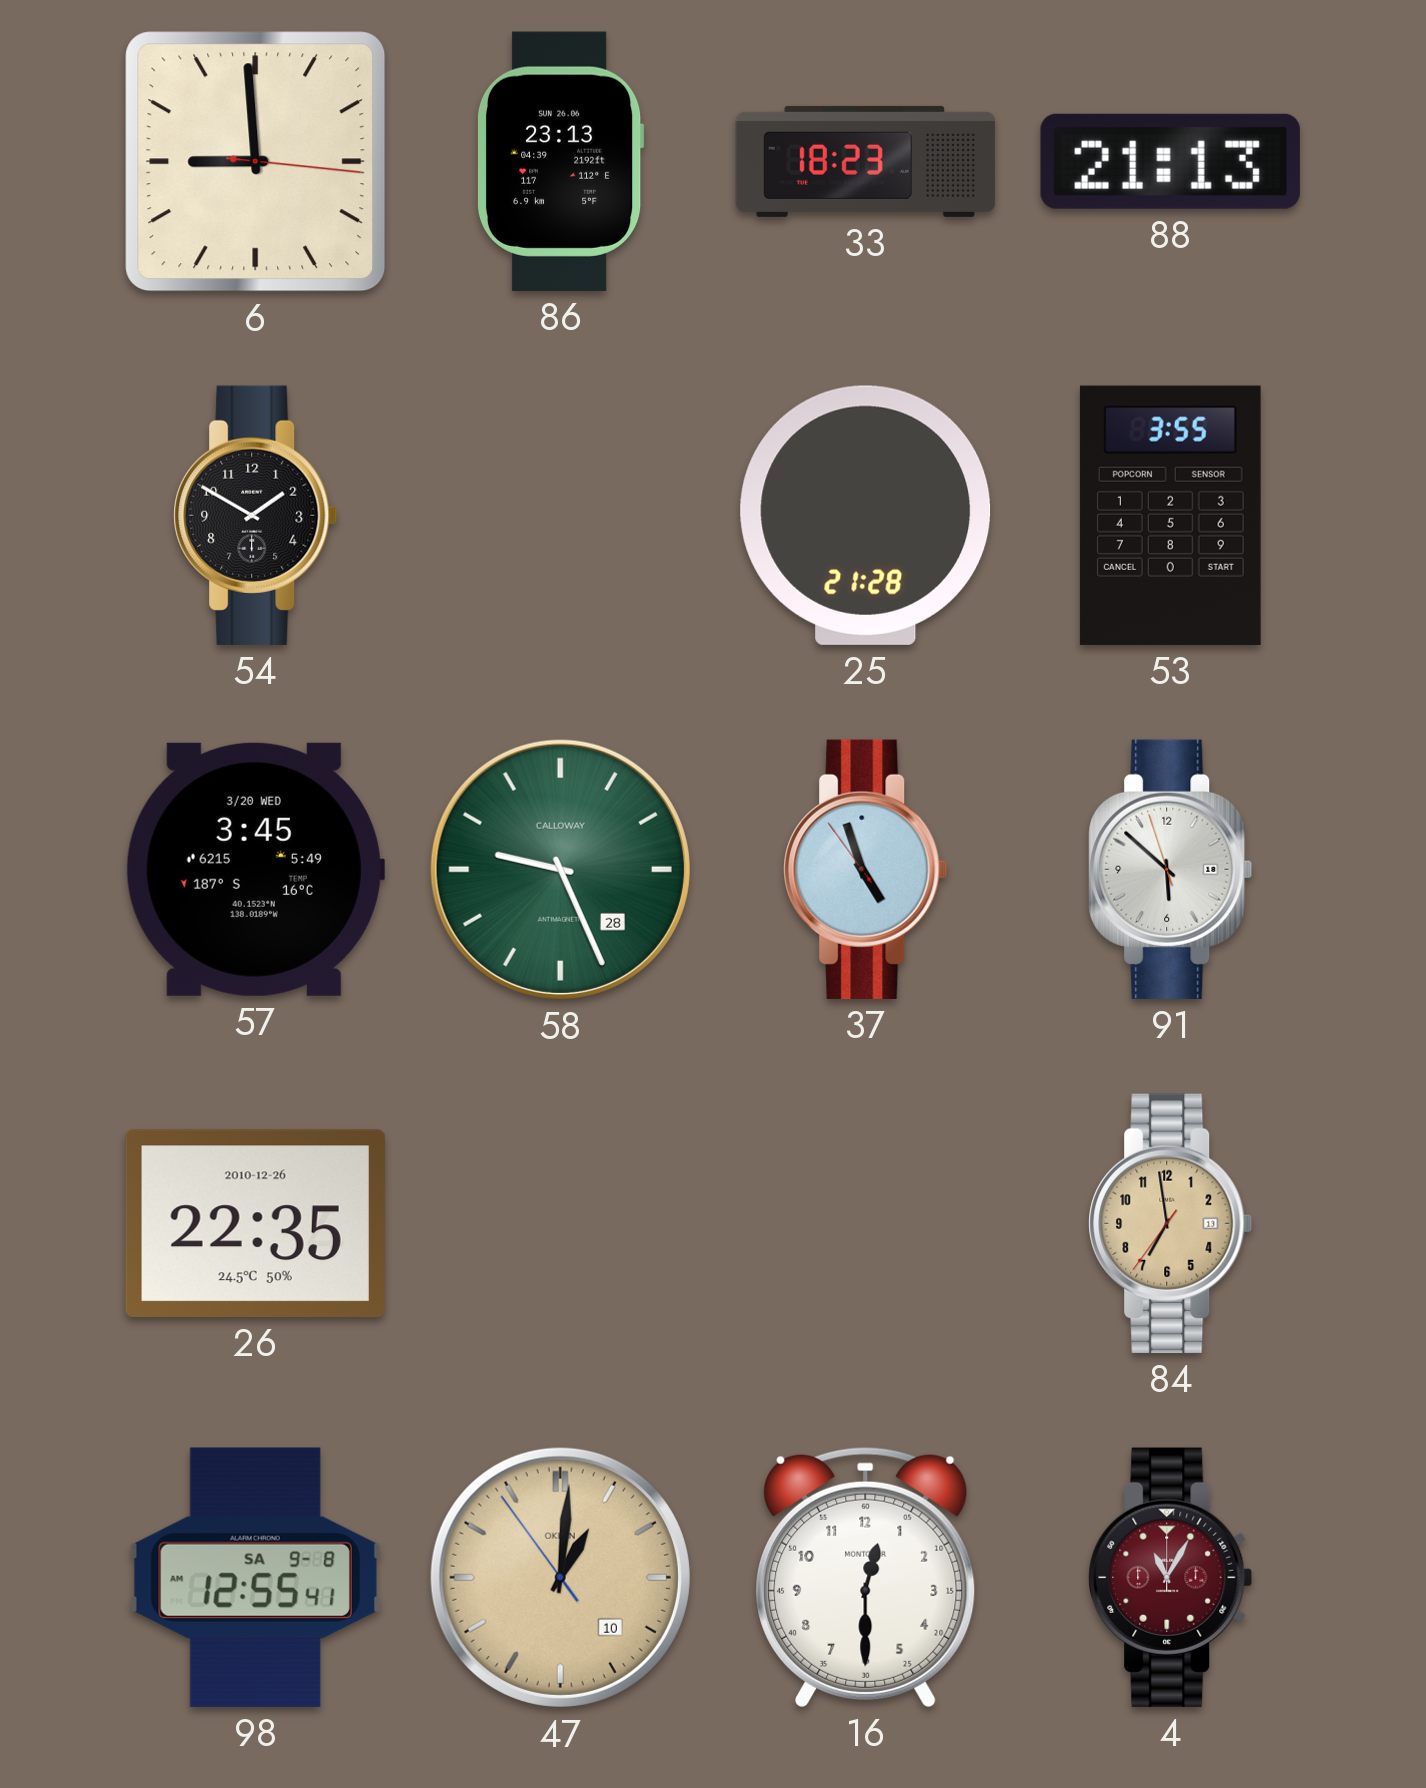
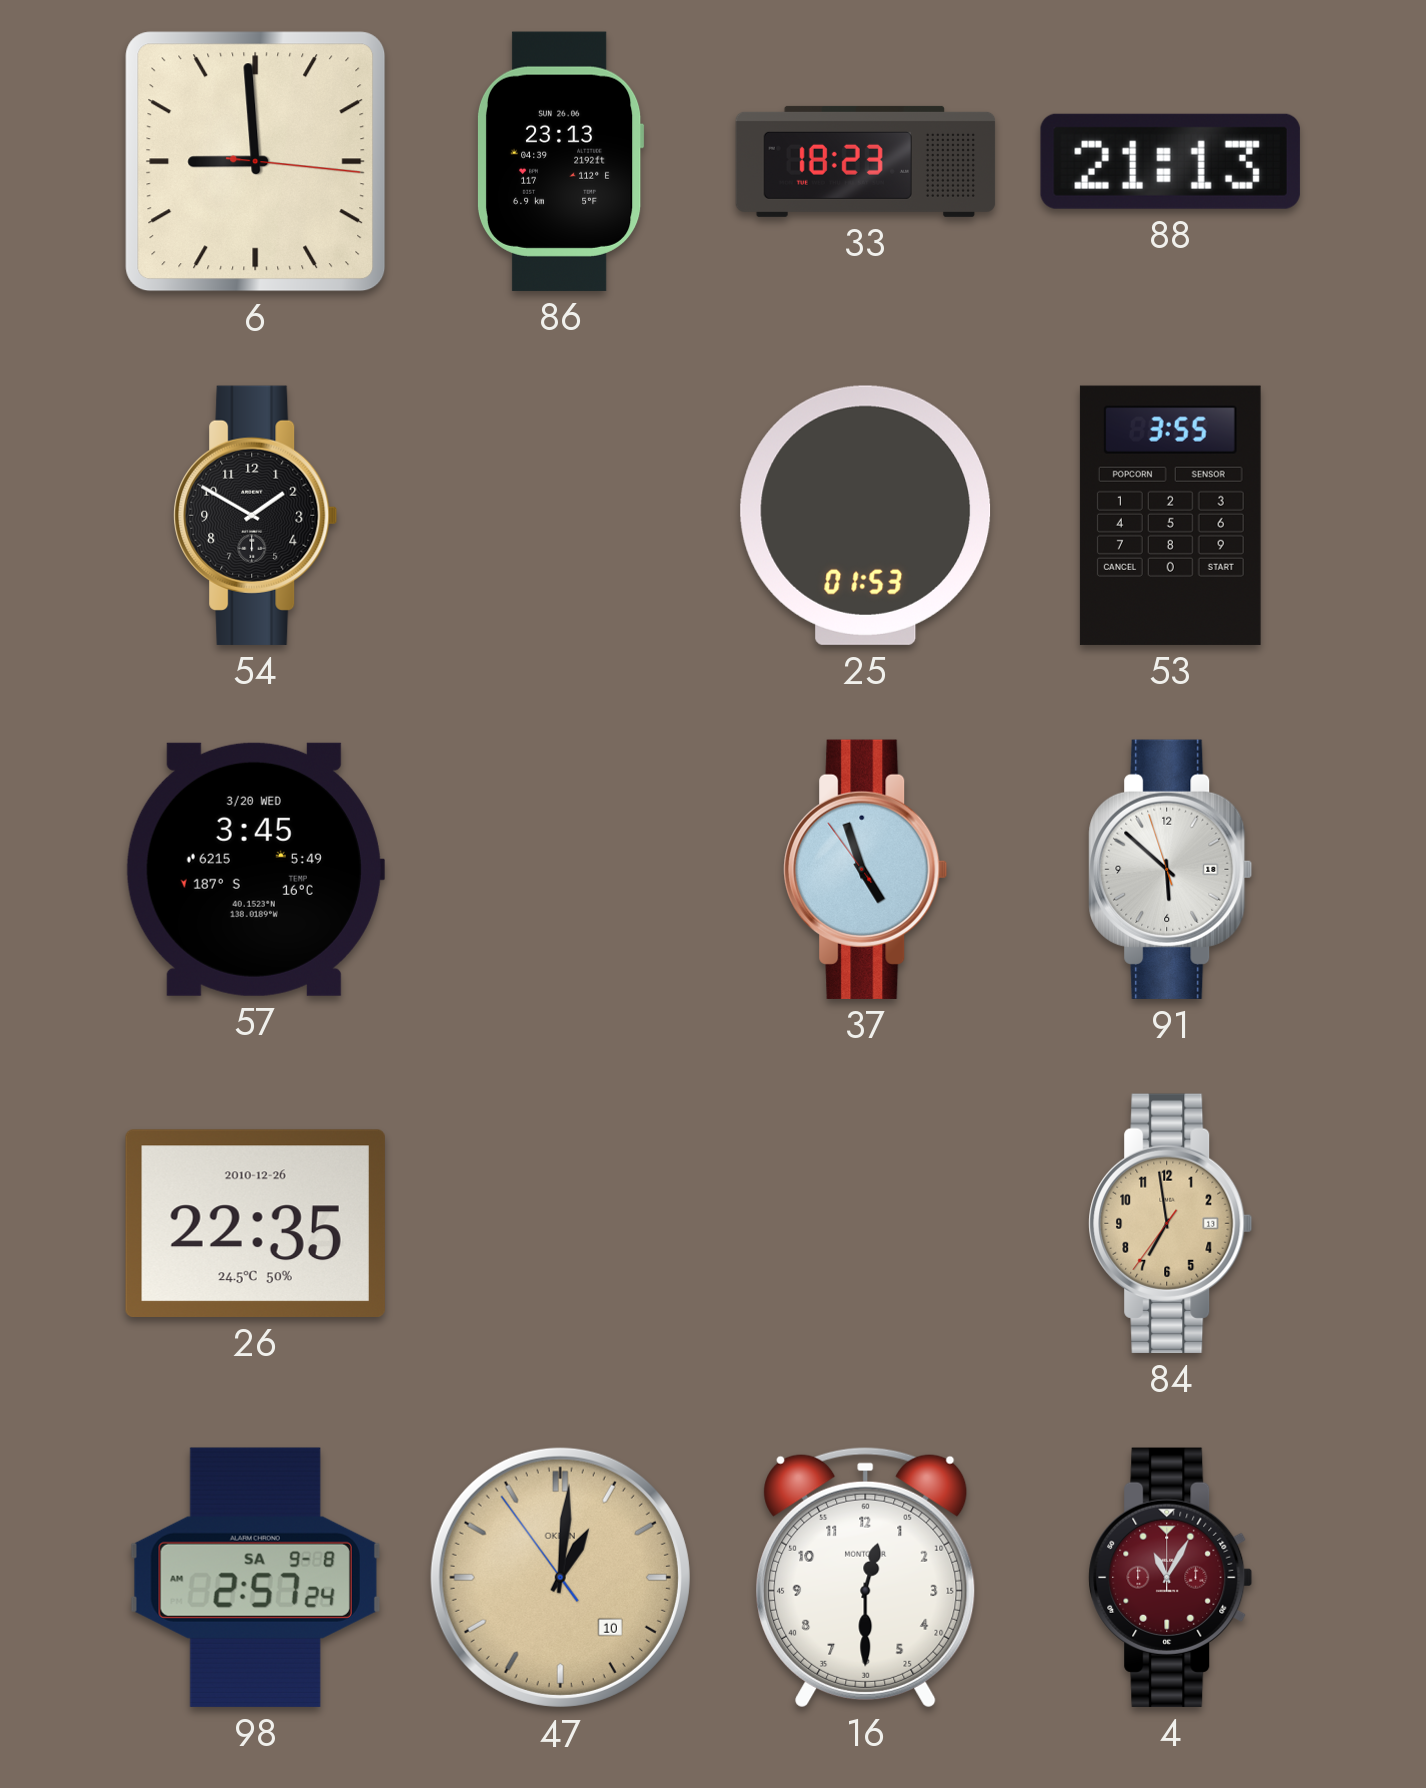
25: 21:28 -> 01:53
58: 9:26 -> none
98: 12:55 -> 2:57
